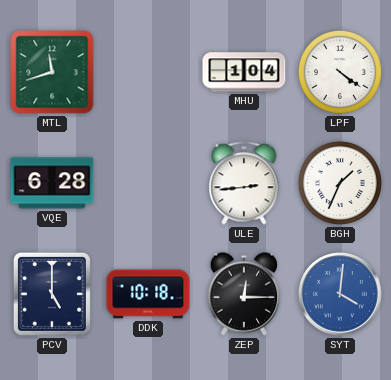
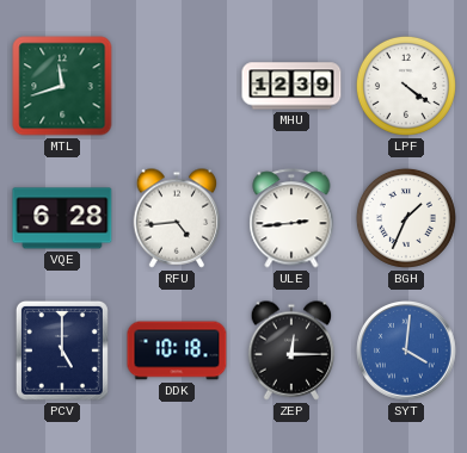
MHU: 1:04 -> 12:39
RFU: none -> 4:44
